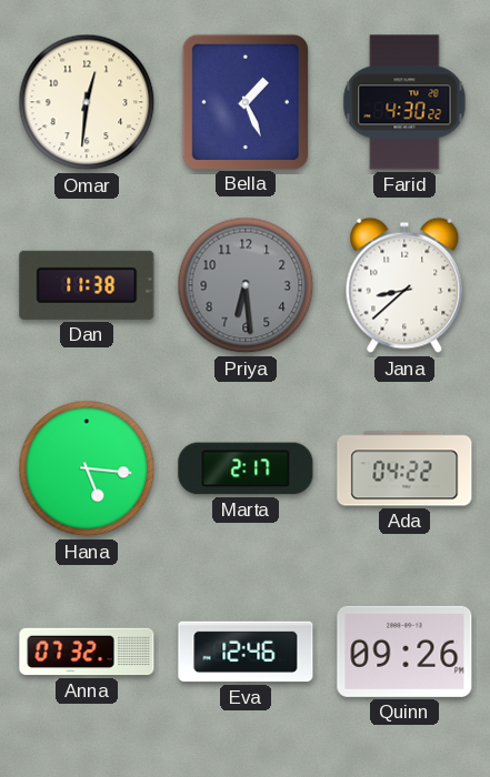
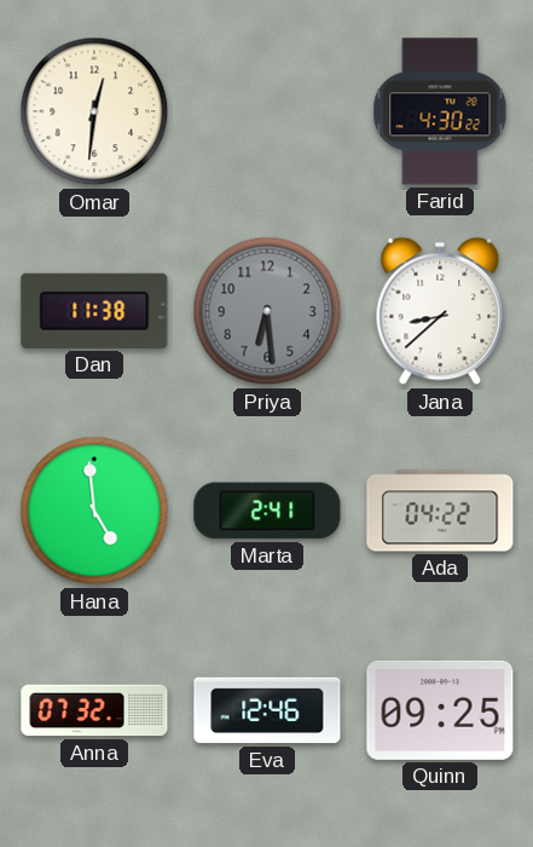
Bella: 1:26 -> none
Hana: 5:16 -> 4:59
Marta: 2:17 -> 2:41
Quinn: 09:26 -> 09:25
